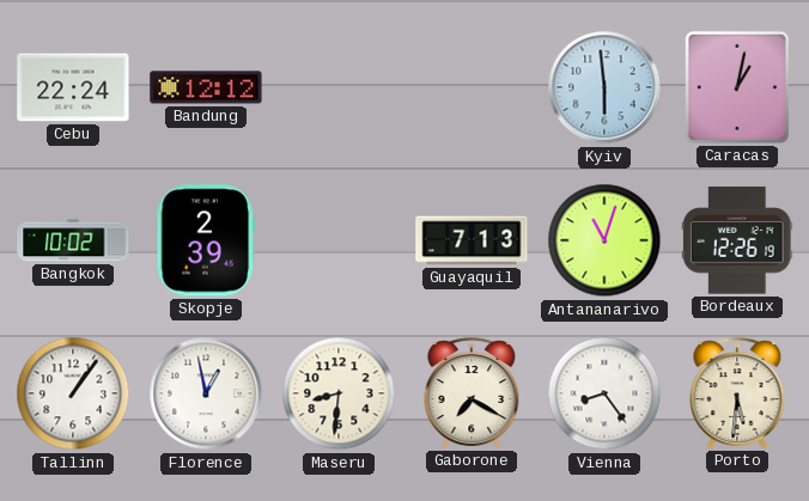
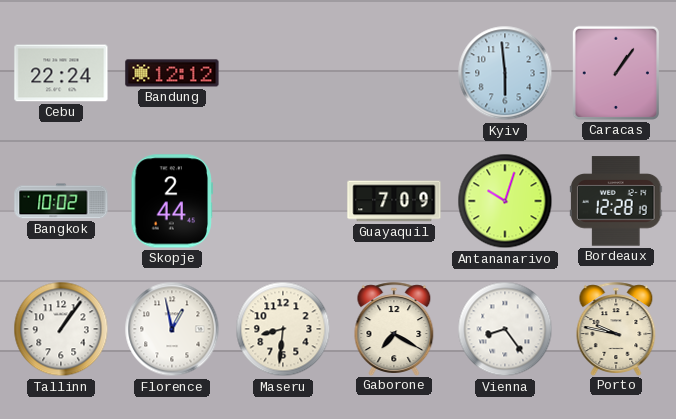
Caracas: 1:02 -> 1:06
Skopje: 2:39 -> 2:44
Guayaquil: 7:13 -> 7:09
Antananarivo: 11:03 -> 10:03
Bordeaux: 12:26 -> 12:28
Porto: 5:31 -> 9:47
